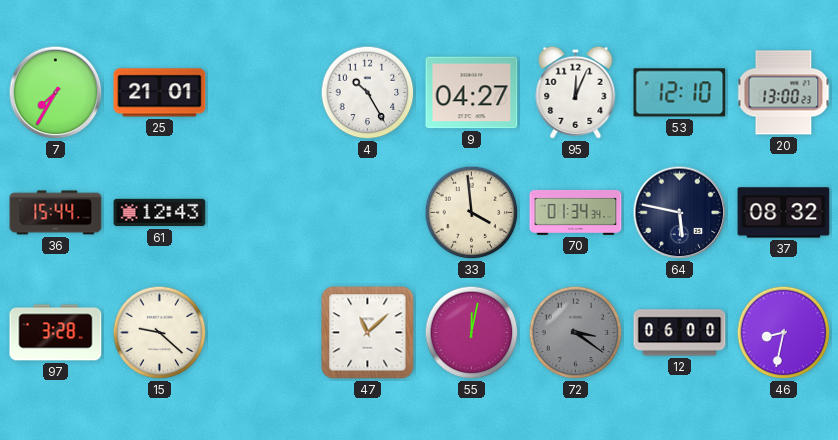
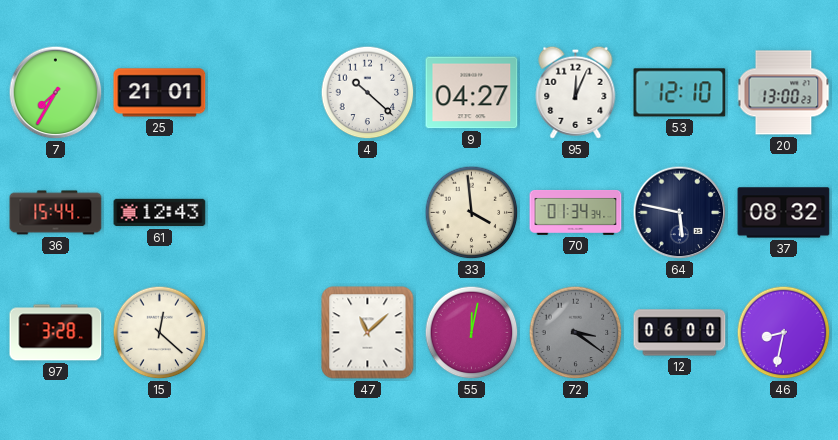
4: 10:25 -> 10:22
15: 9:22 -> 12:22
